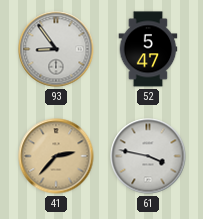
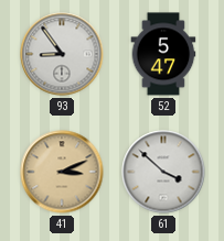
41: 2:37 -> 3:11
61: 3:47 -> 3:52
